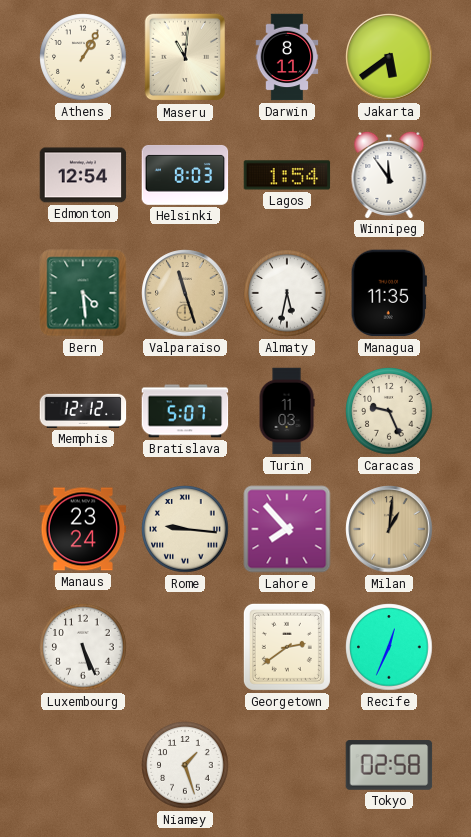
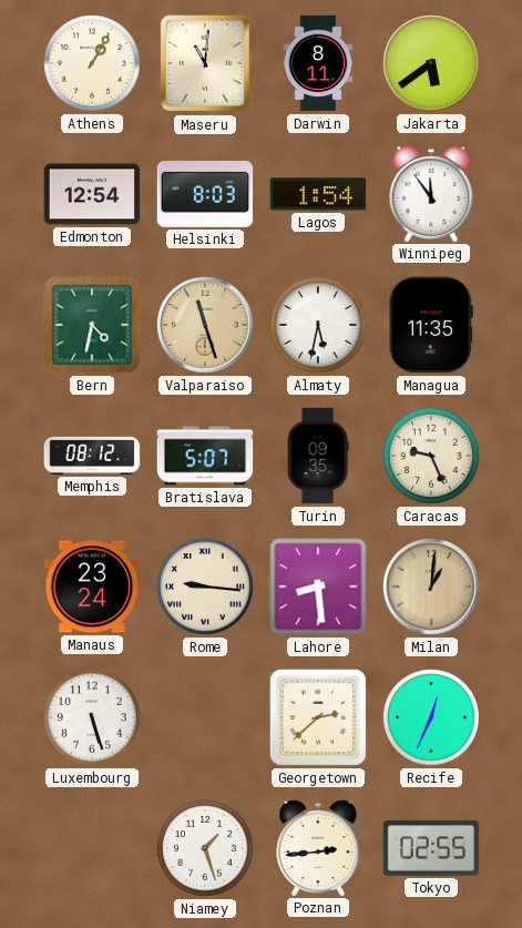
Bern: 4:29 -> 4:32
Memphis: 12:12 -> 08:12
Turin: 11:03 -> 09:35
Lahore: 7:53 -> 8:29
Luxembourg: 5:26 -> 5:27
Georgetown: 2:39 -> 2:38
Poznan: none -> 2:44
Tokyo: 02:58 -> 02:55
